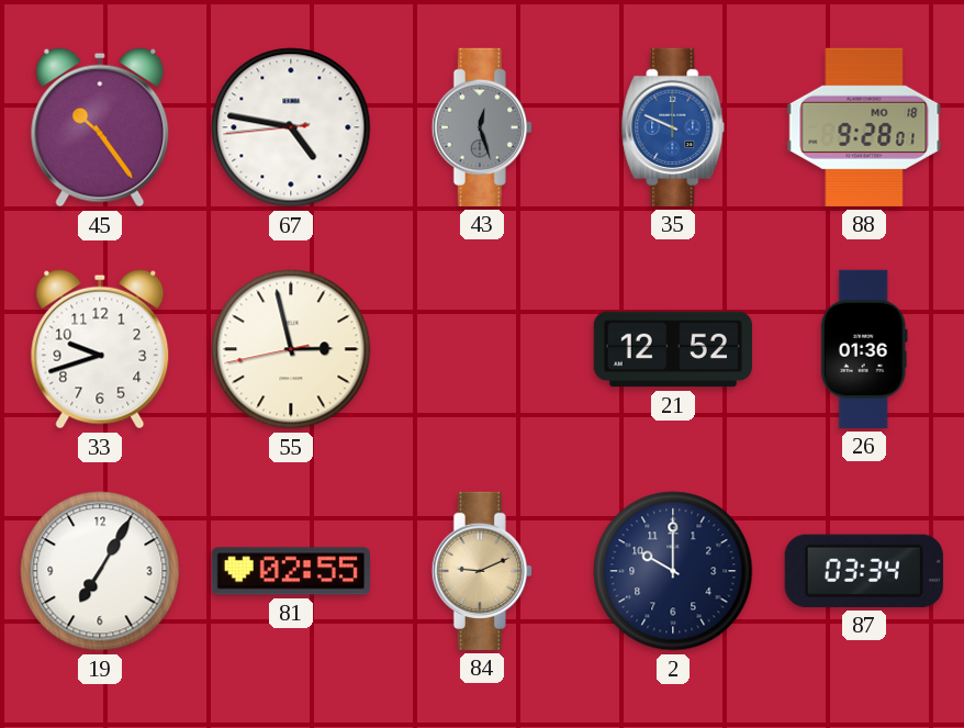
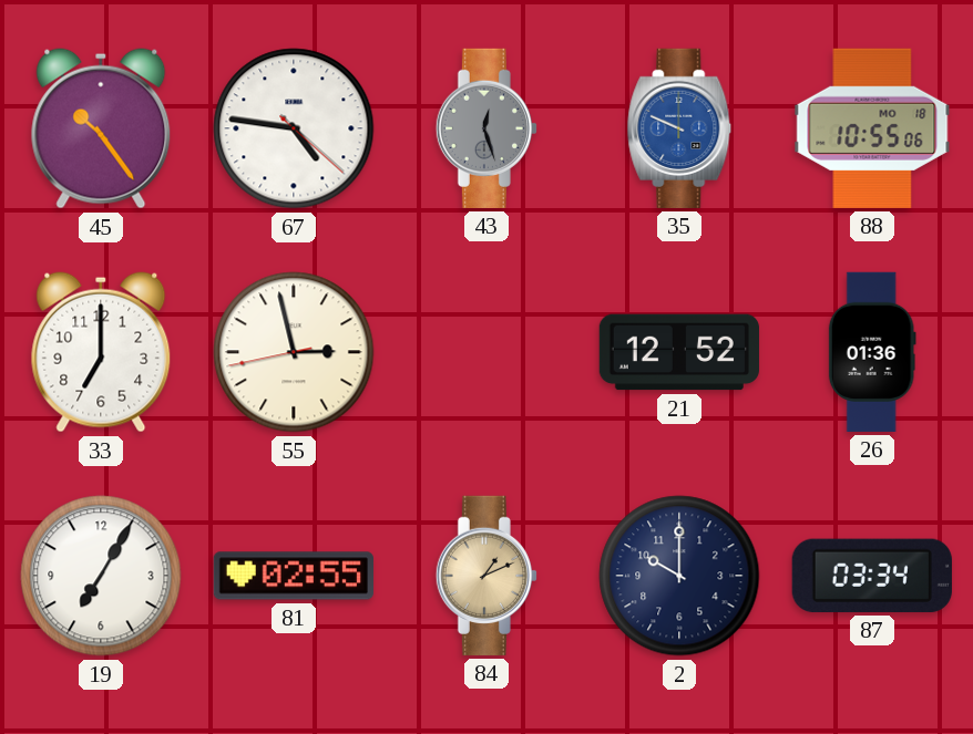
67: 4:46:44 -> 4:46:22
88: 9:28 -> 10:55
33: 9:42 -> 7:00
84: 9:11 -> 1:11
